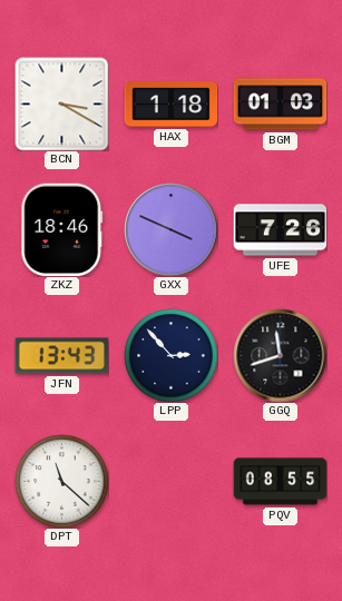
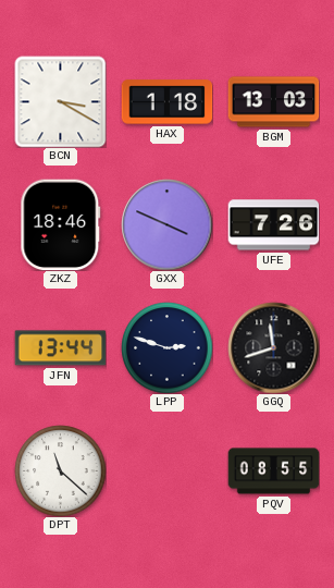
BGM: 01:03 -> 13:03
JFN: 13:43 -> 13:44
LPP: 2:53 -> 2:48
